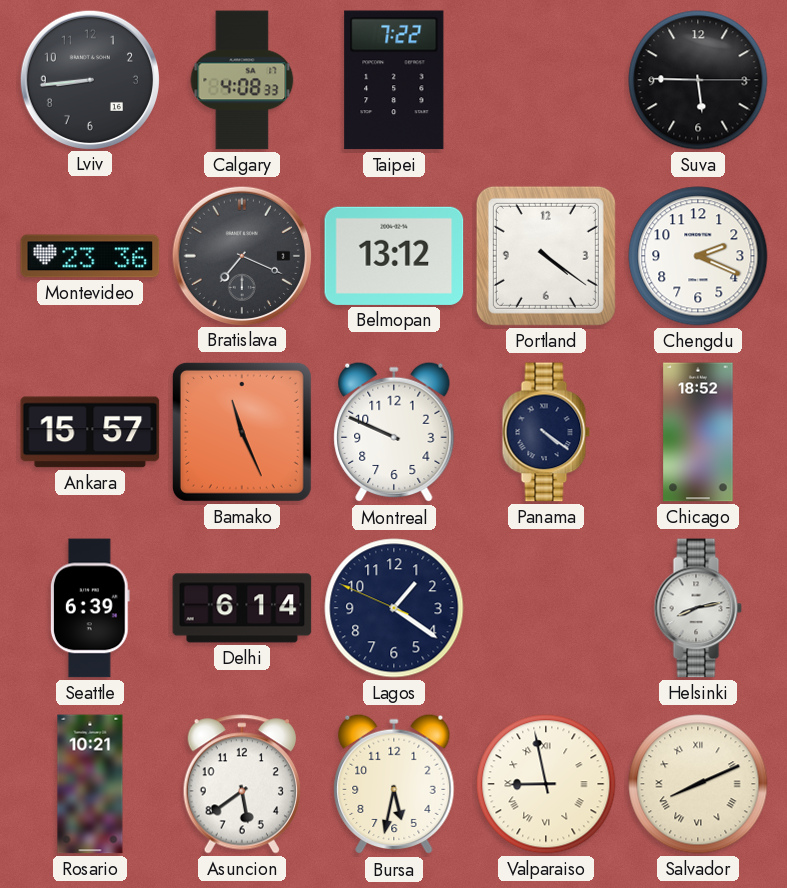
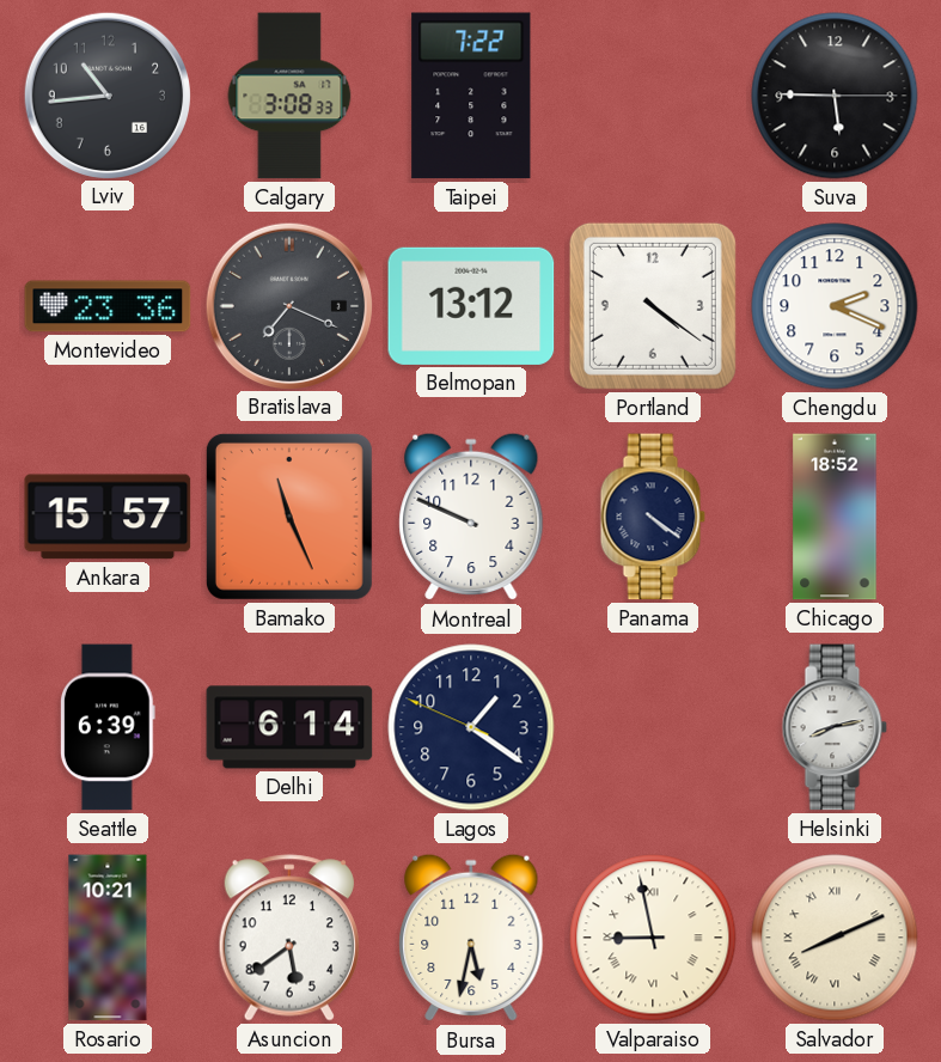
Lviv: 8:44 -> 10:44
Calgary: 4:08 -> 3:08
